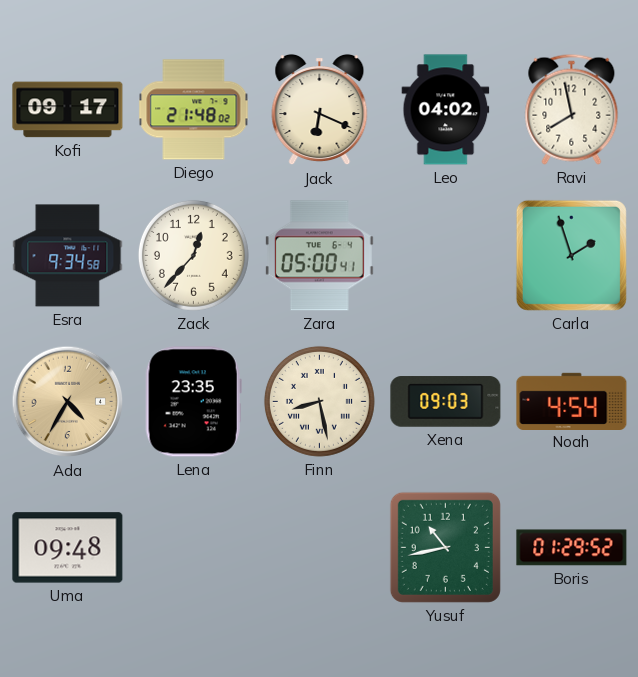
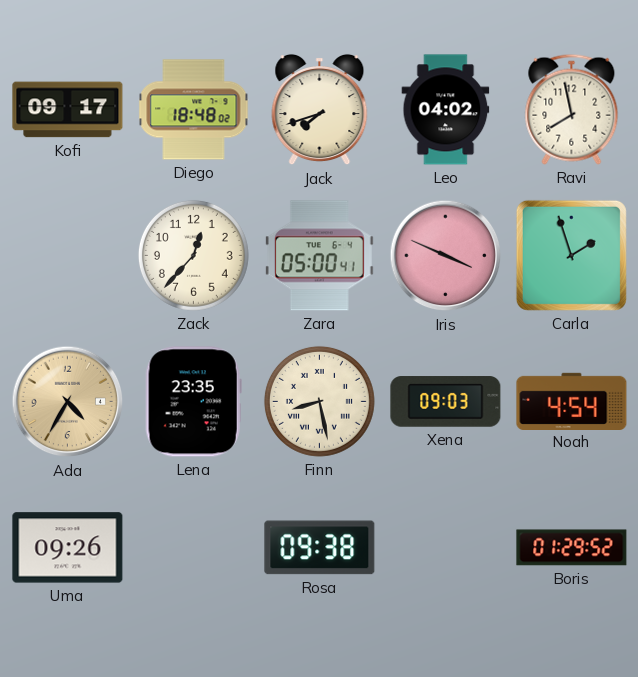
Diego: 21:48 -> 18:48
Jack: 6:19 -> 7:42
Esra: 9:34 -> none
Iris: none -> 3:49
Uma: 09:48 -> 09:26
Rosa: none -> 09:38
Yusuf: 10:43 -> none
